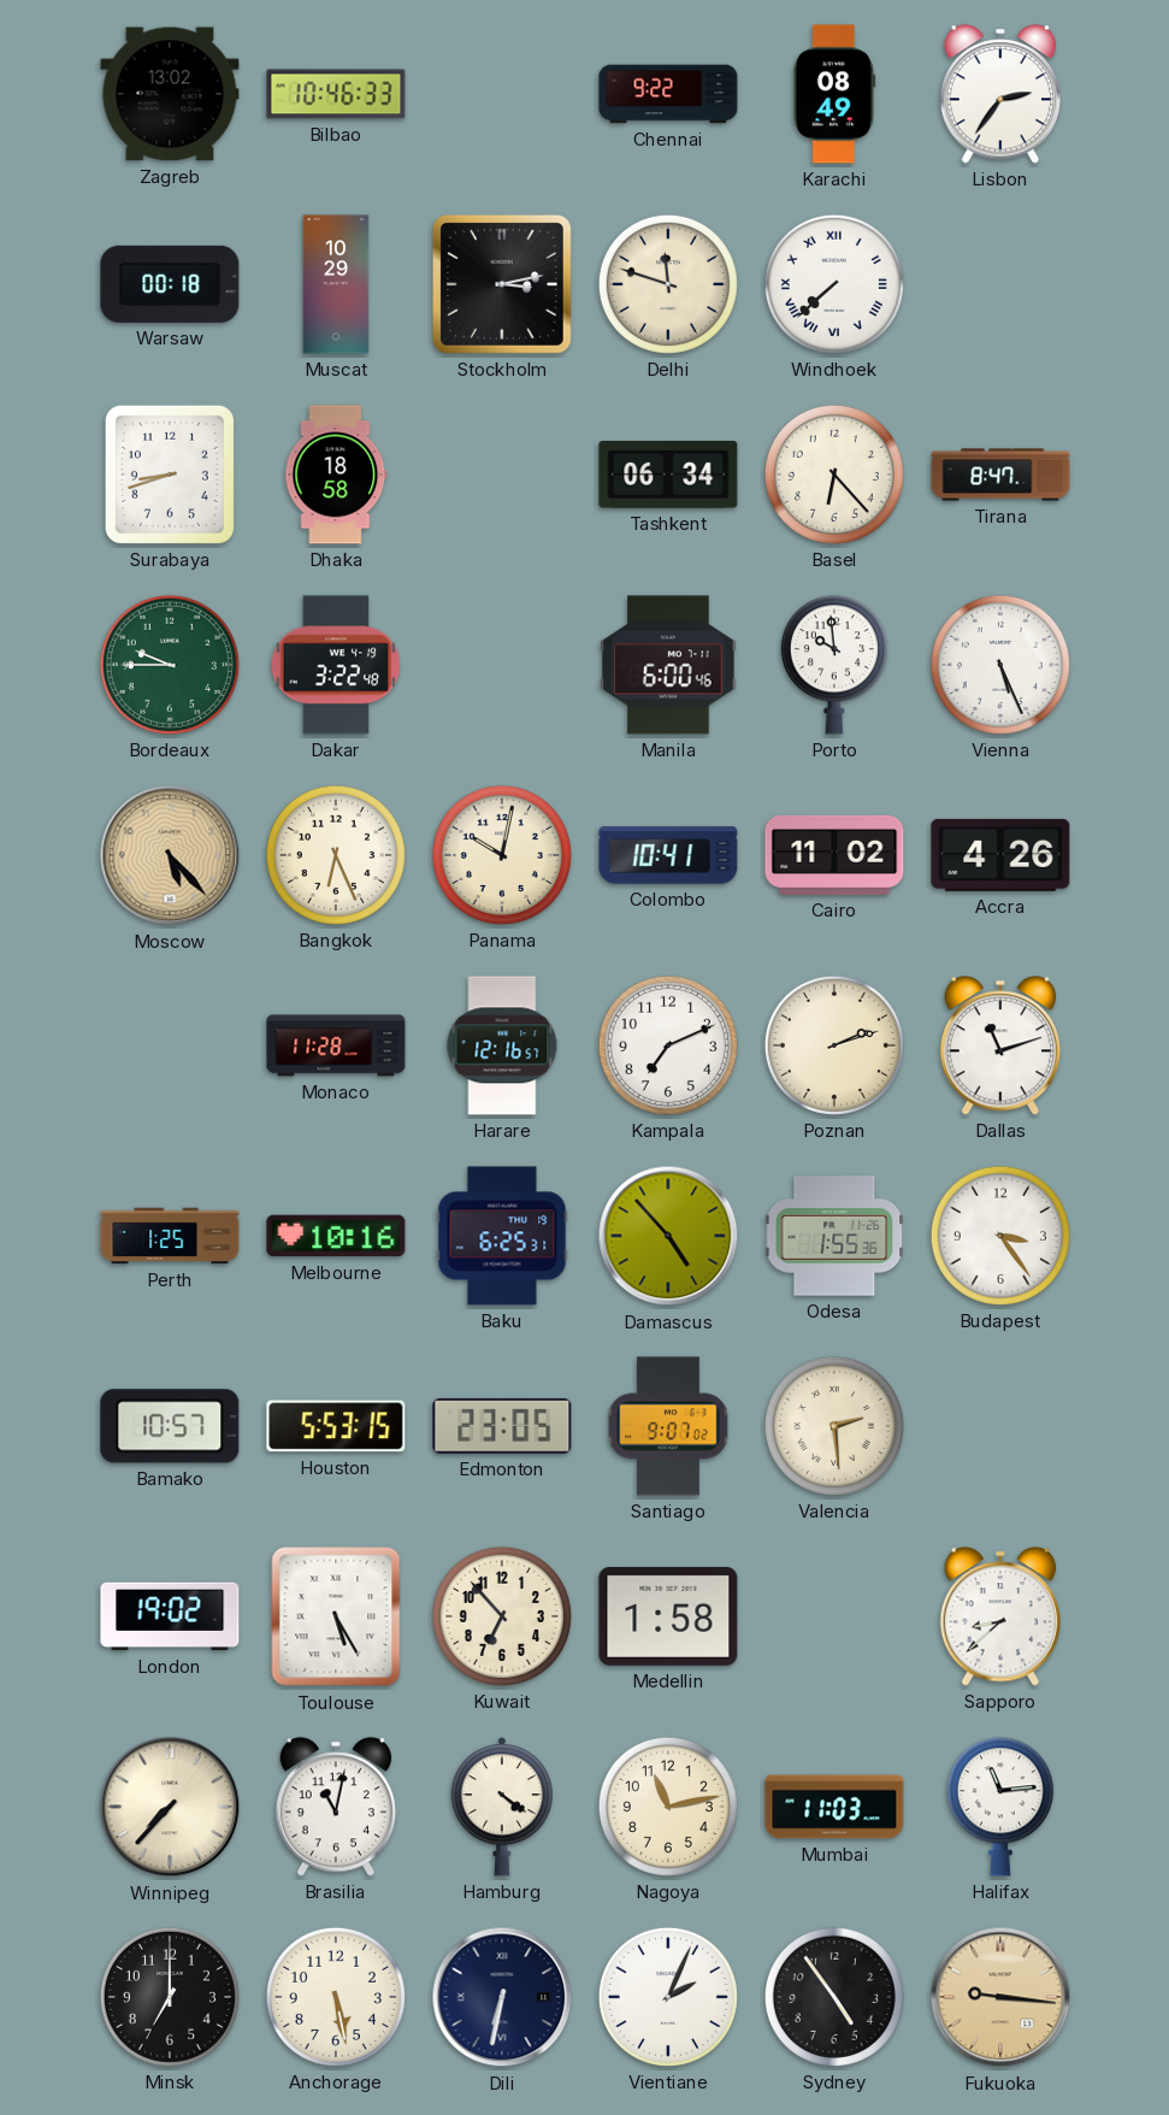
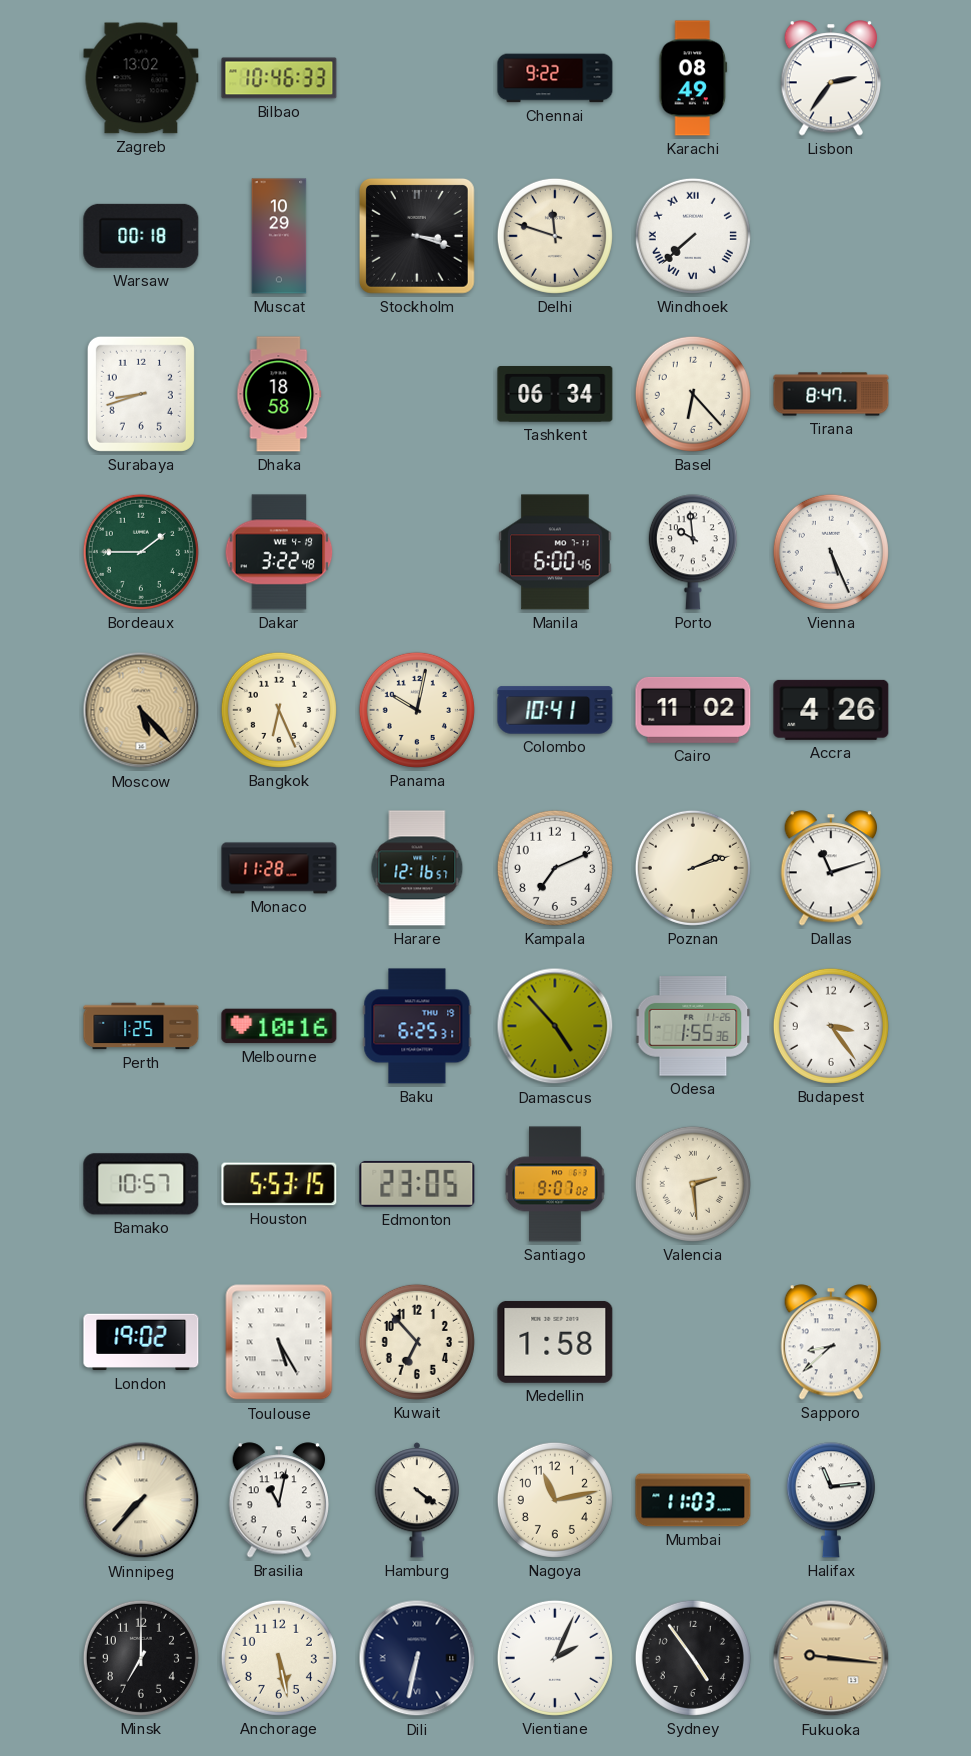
Stockholm: 3:13 -> 3:18
Bordeaux: 9:45 -> 1:45
